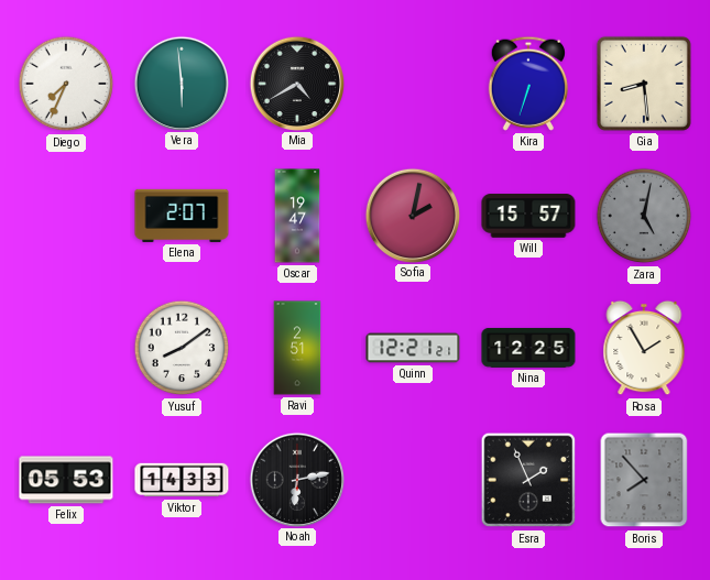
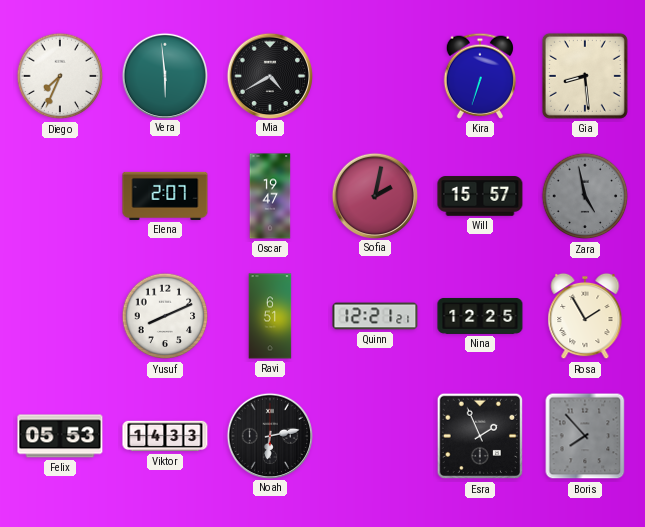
Zara: 5:02 -> 4:58
Yusuf: 8:09 -> 8:11
Ravi: 2:51 -> 6:51
